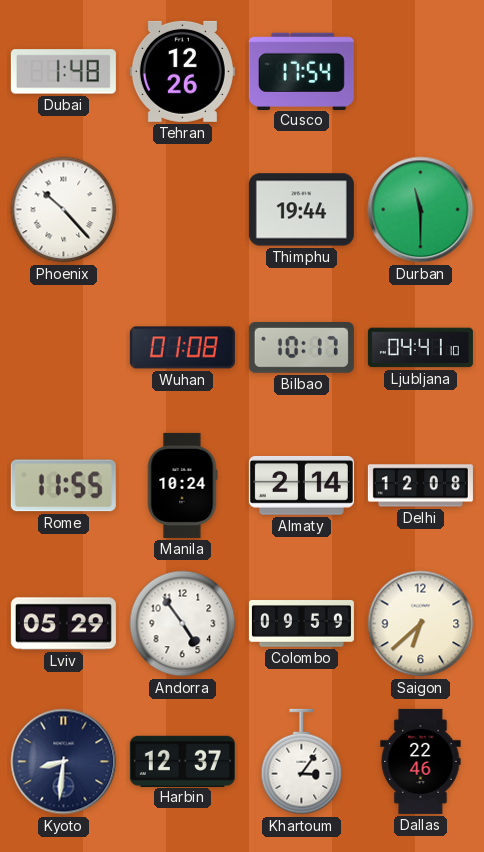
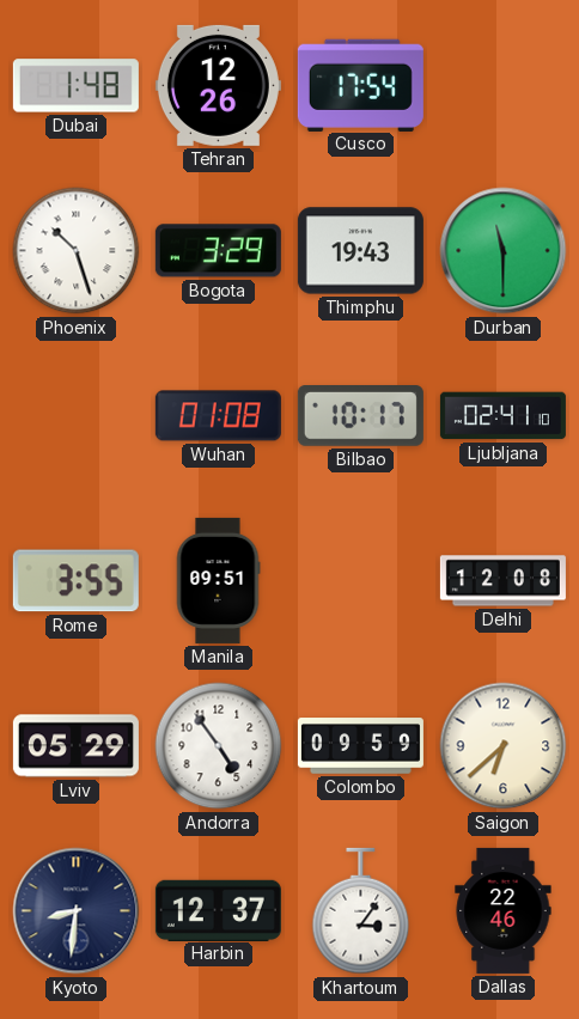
Phoenix: 10:23 -> 10:27
Bogota: none -> 3:29
Thimphu: 19:44 -> 19:43
Ljubljana: 04:41 -> 02:41
Rome: 11:55 -> 3:55
Manila: 10:24 -> 09:51
Almaty: 2:14 -> none
